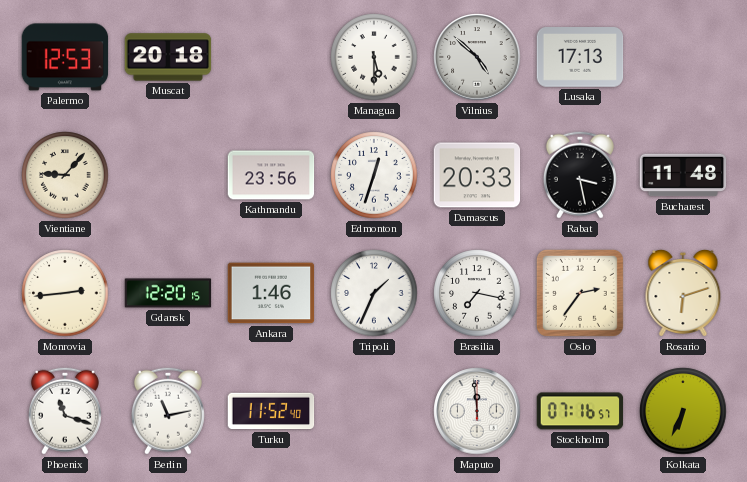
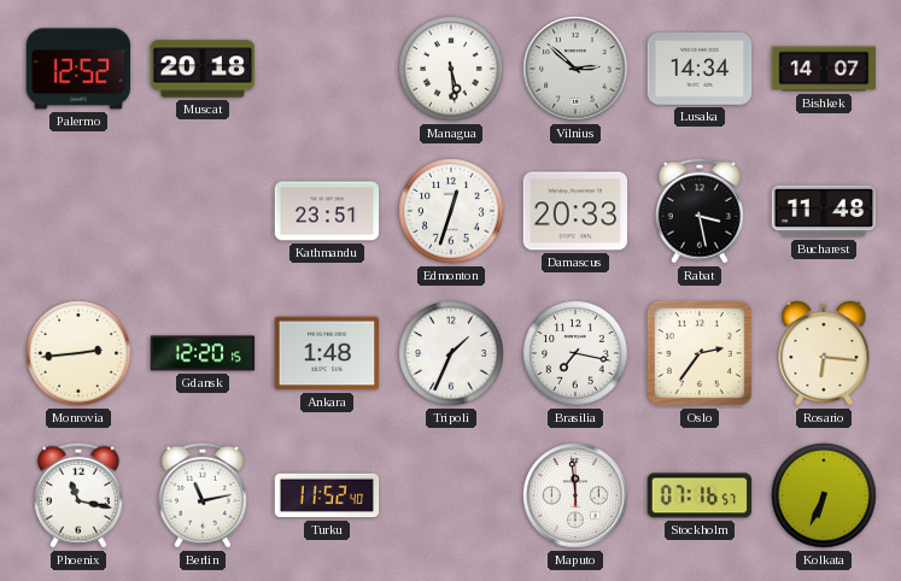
Palermo: 12:53 -> 12:52
Managua: 5:30 -> 5:29
Vilnius: 4:52 -> 2:52
Lusaka: 17:13 -> 14:34
Bishkek: none -> 14:07
Vientiane: 9:07 -> none
Kathmandu: 23:56 -> 23:51
Ankara: 1:46 -> 1:48
Rosario: 6:12 -> 6:16
Phoenix: 11:18 -> 11:17
